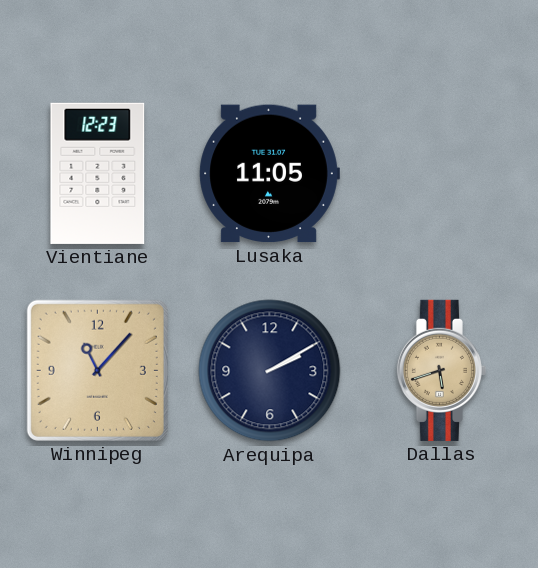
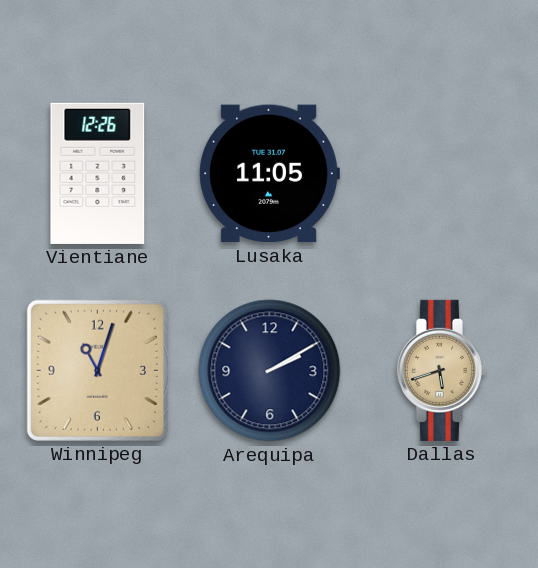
Vientiane: 12:23 -> 12:26
Winnipeg: 11:07 -> 11:03
